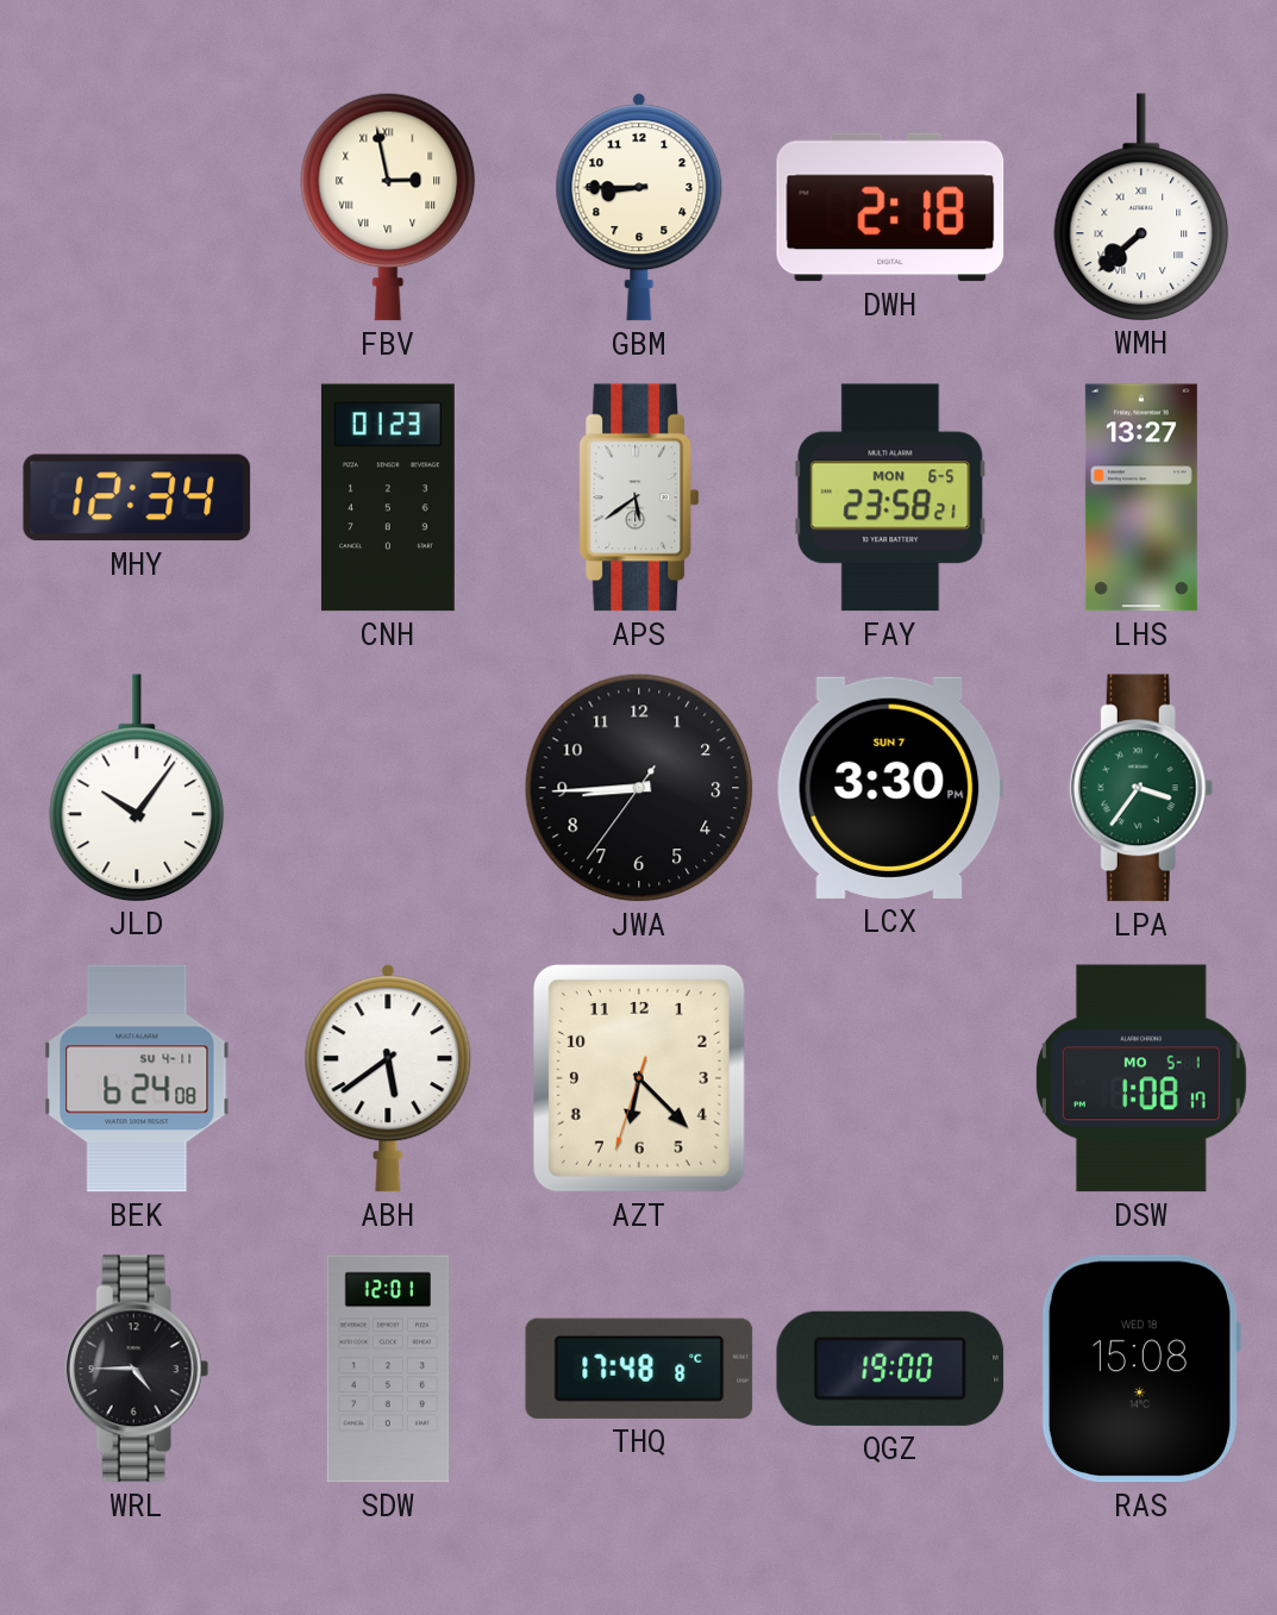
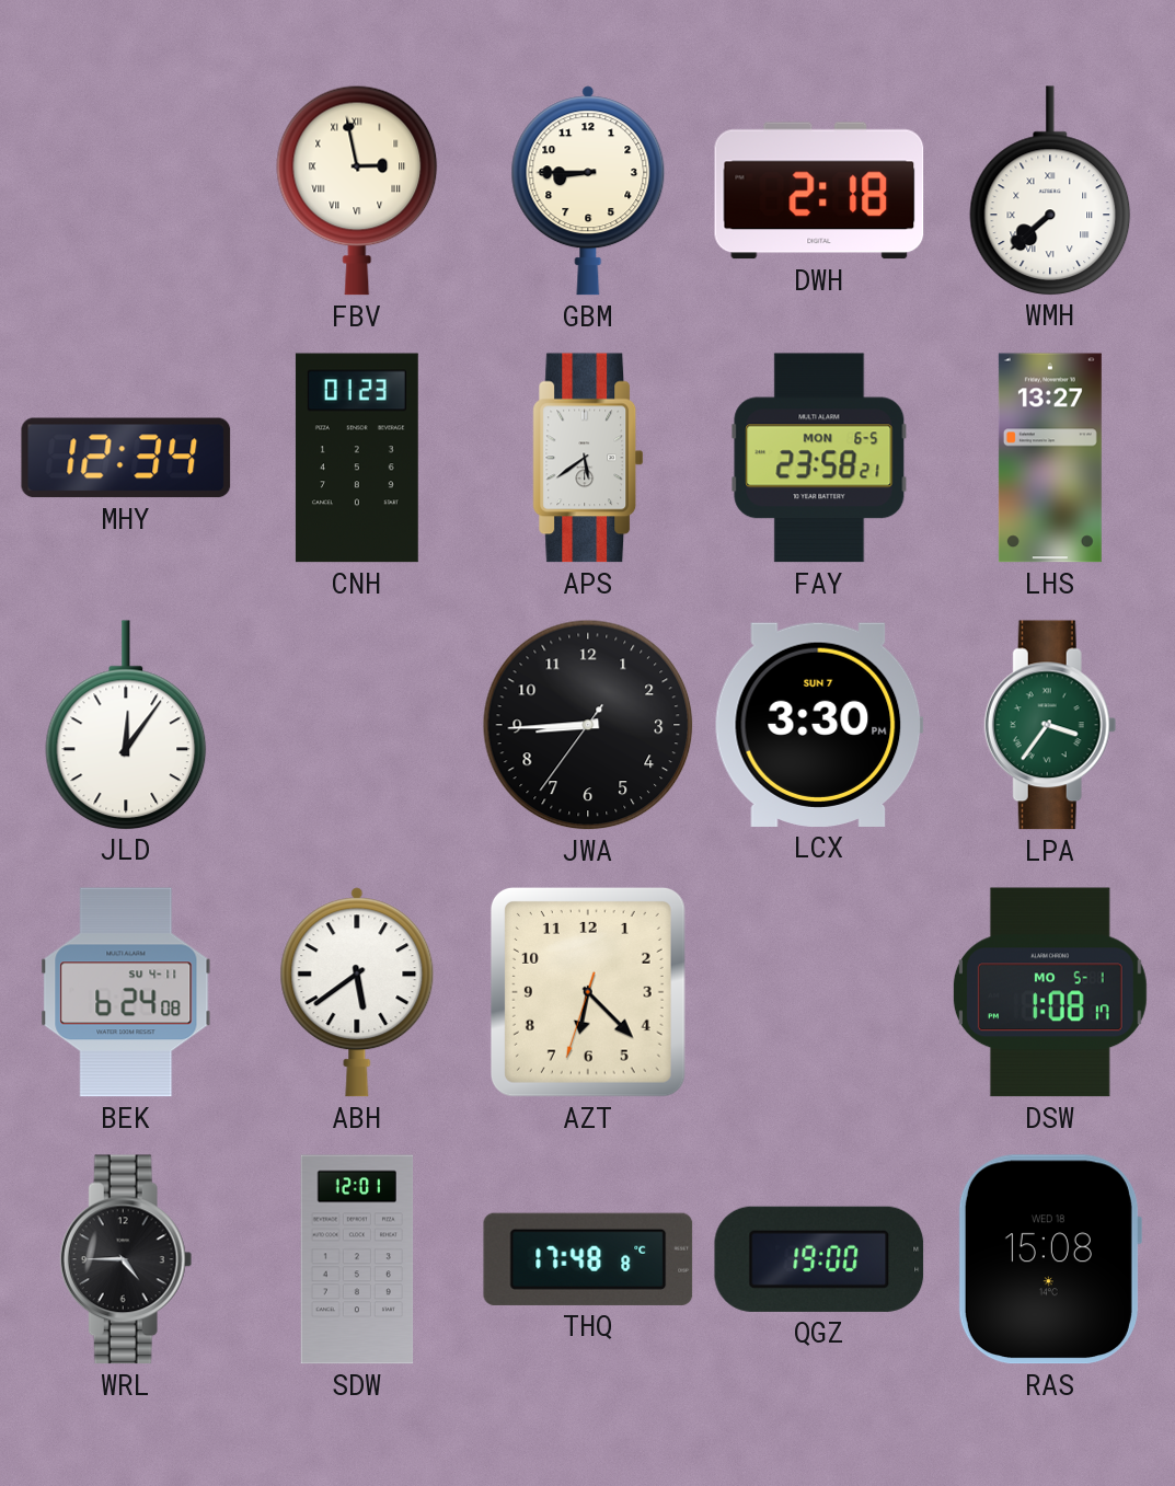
JLD: 10:06 -> 12:06
